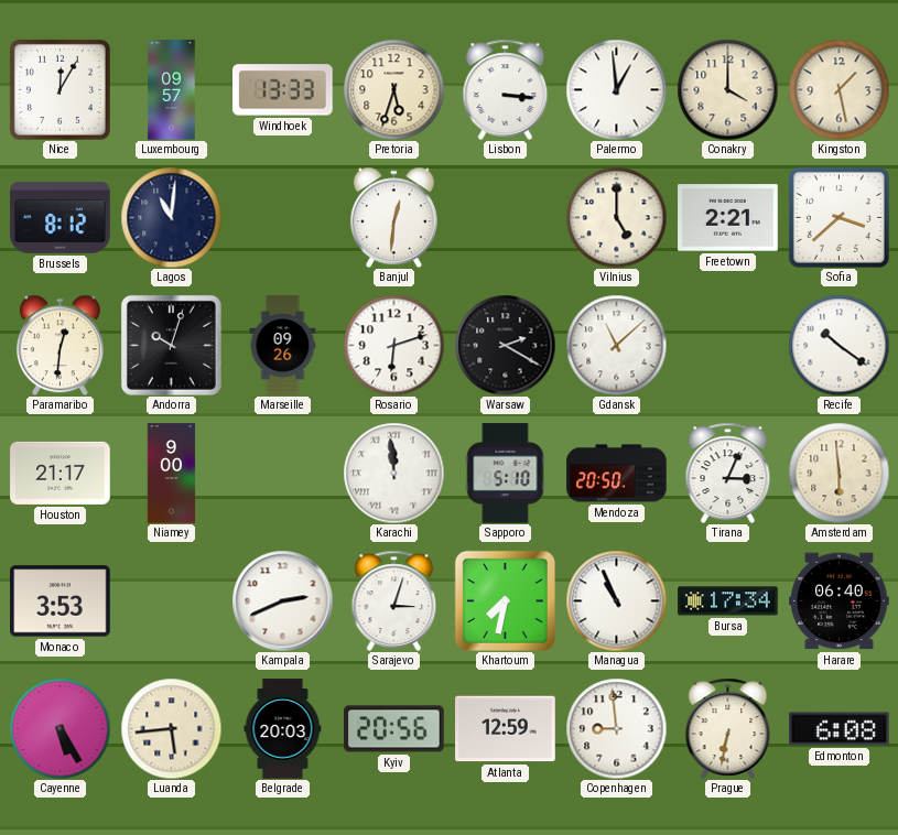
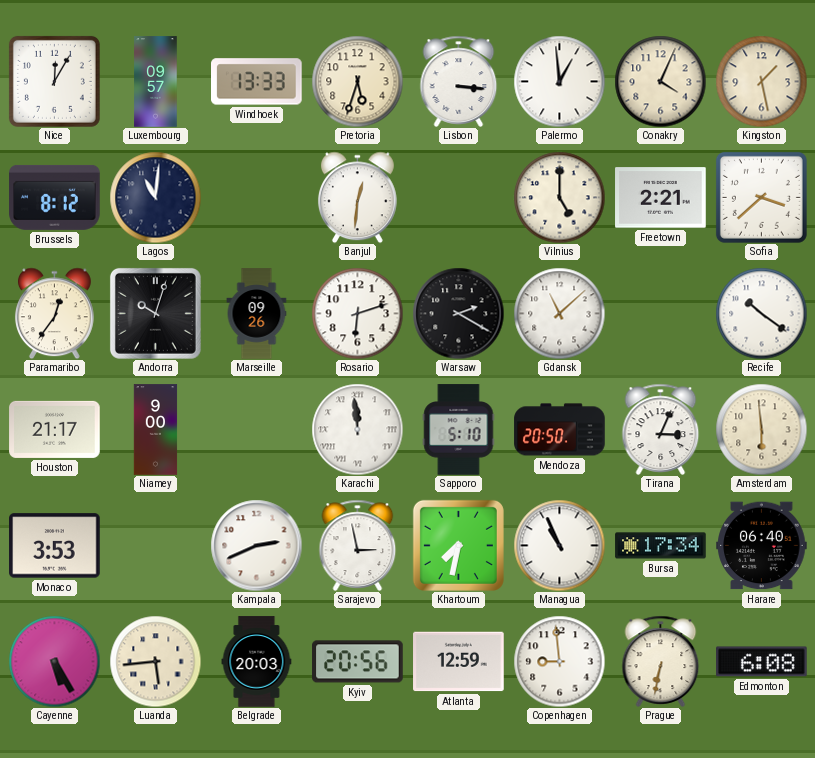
Conakry: 4:00 -> 4:04
Paramaribo: 12:31 -> 12:36
Sarajevo: 3:03 -> 2:58
